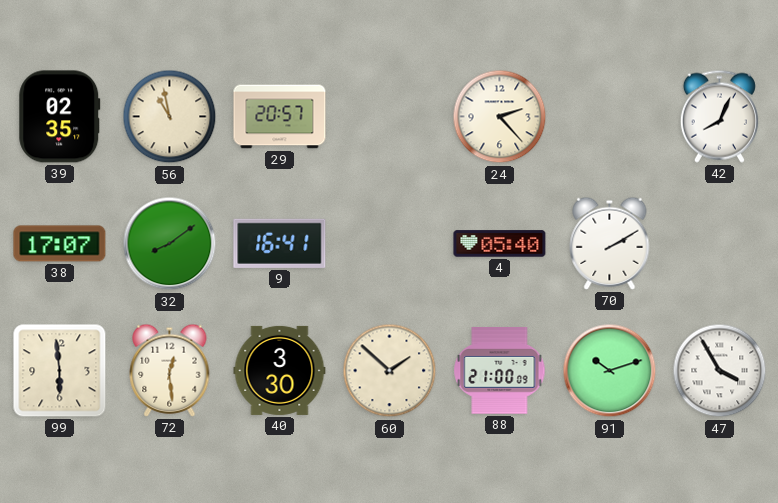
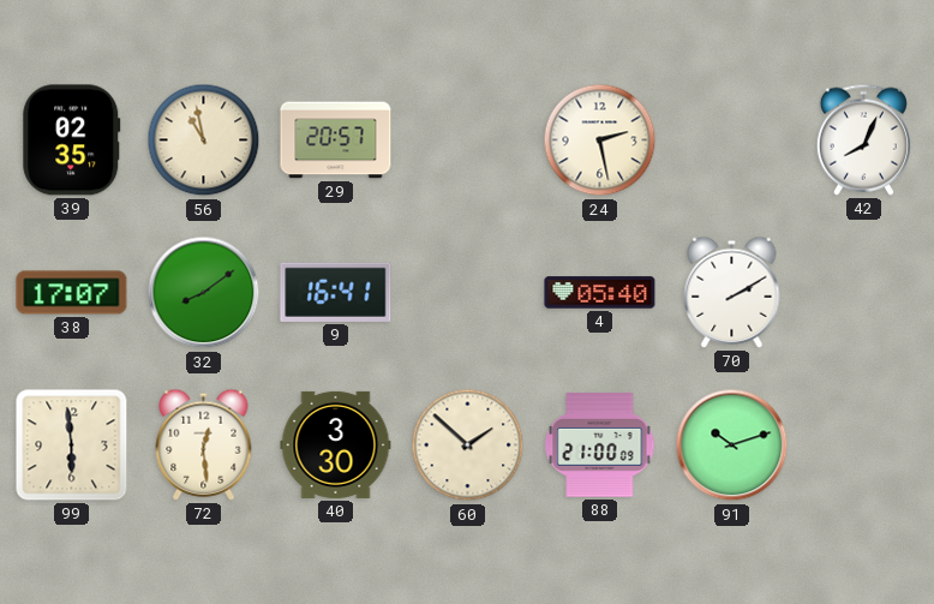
24: 2:23 -> 2:28
47: 3:55 -> none
